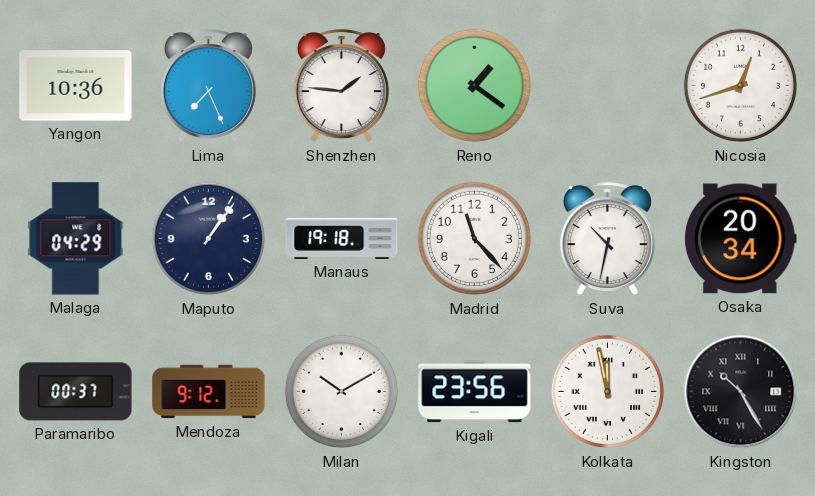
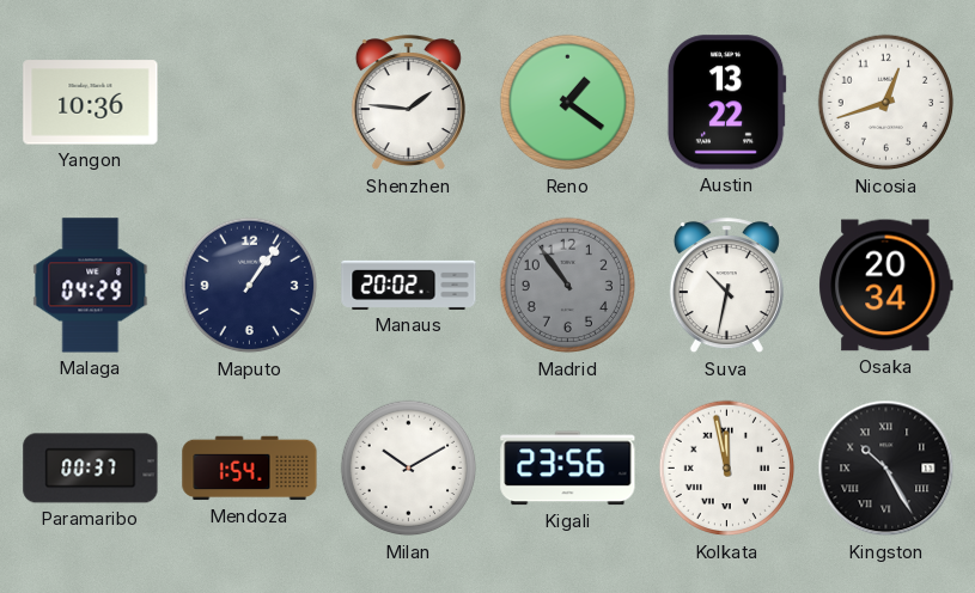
Lima: 7:26 -> none
Austin: none -> 13:22
Manaus: 19:18 -> 20:02
Madrid: 11:23 -> 10:54
Madrid dial: white -> grey
Mendoza: 9:12 -> 1:54
